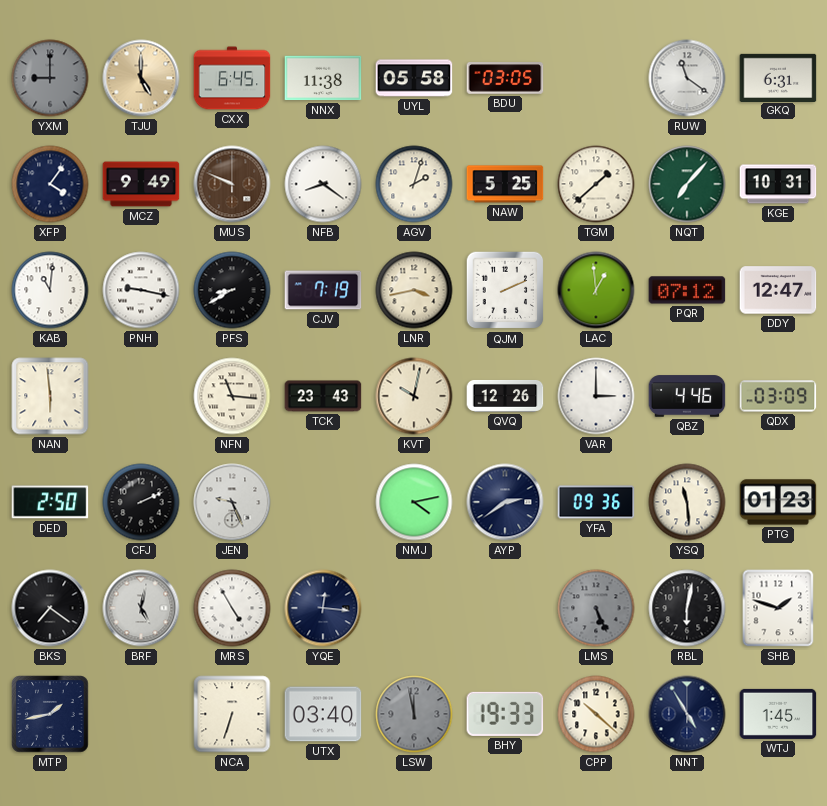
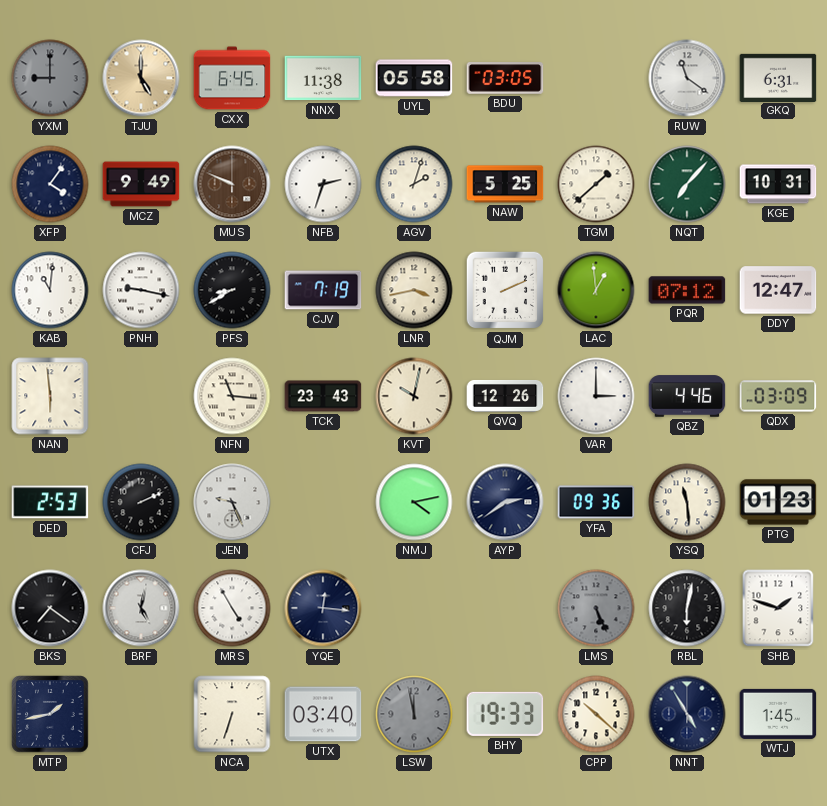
NFB: 8:21 -> 2:33
DED: 2:50 -> 2:53
